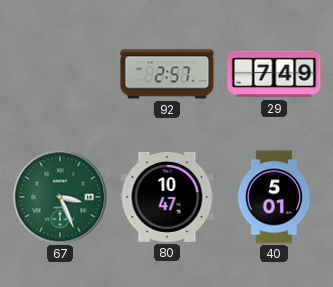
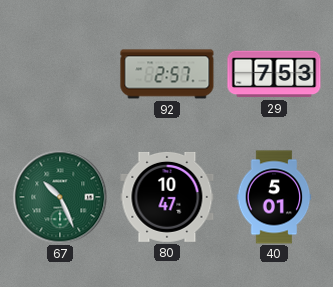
29: 7:49 -> 7:53
67: 3:26 -> 10:26
